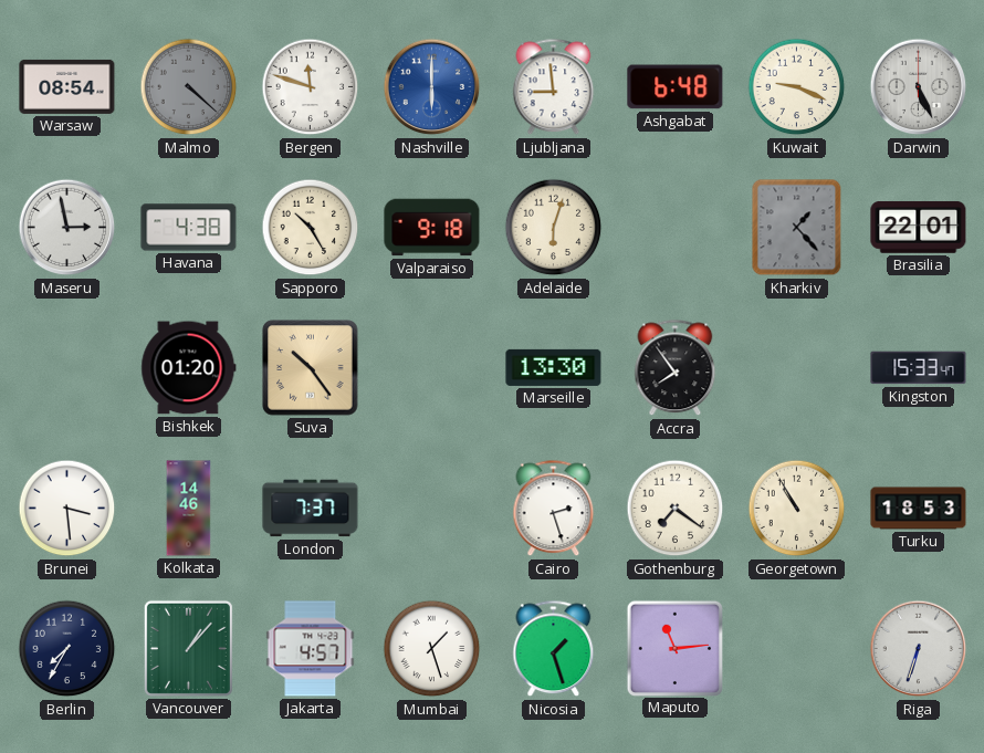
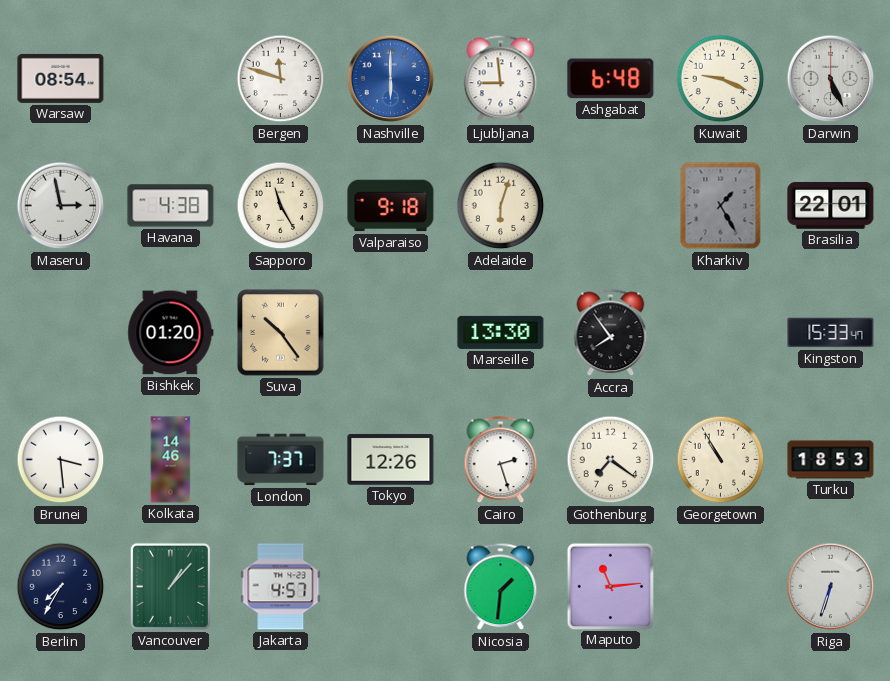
Malmo: 4:22 -> none
Sapporo: 10:25 -> 11:25
Kharkiv: 1:23 -> 1:25
Tokyo: none -> 12:26
Mumbai: 1:27 -> none
Nicosia: 1:27 -> 1:31
